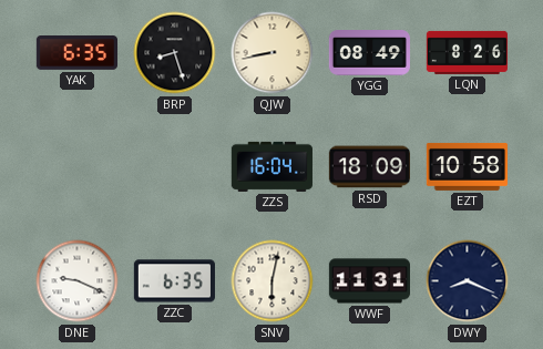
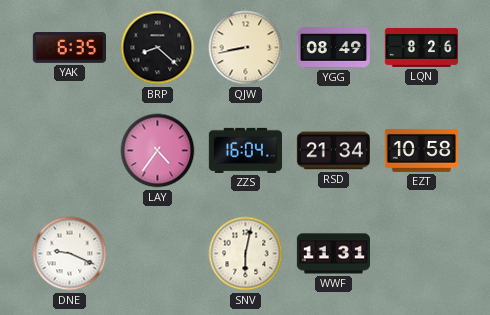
BRP: 8:27 -> 8:22
LAY: none -> 4:36
RSD: 18:09 -> 21:34
ZZC: 6:35 -> none
DWY: 8:19 -> none
